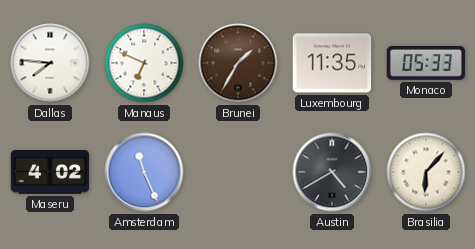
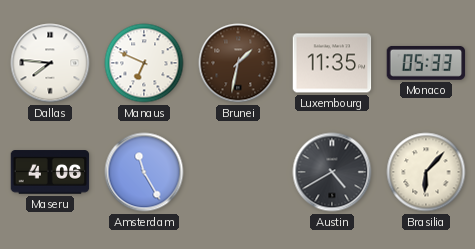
Brunei: 1:35 -> 1:32
Maseru: 4:02 -> 4:06
Amsterdam: 11:26 -> 11:25
